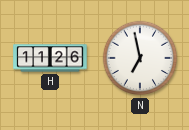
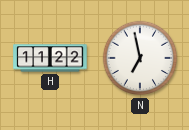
H: 11:26 -> 11:22
